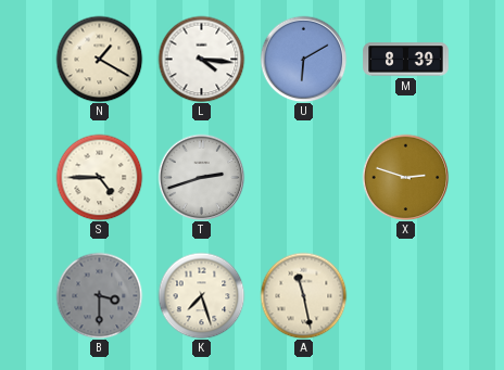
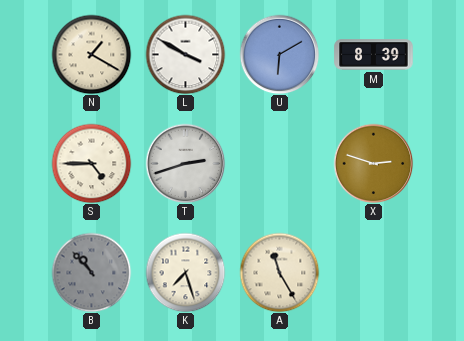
L: 4:16 -> 3:50
B: 3:30 -> 10:53
A: 11:28 -> 11:25
